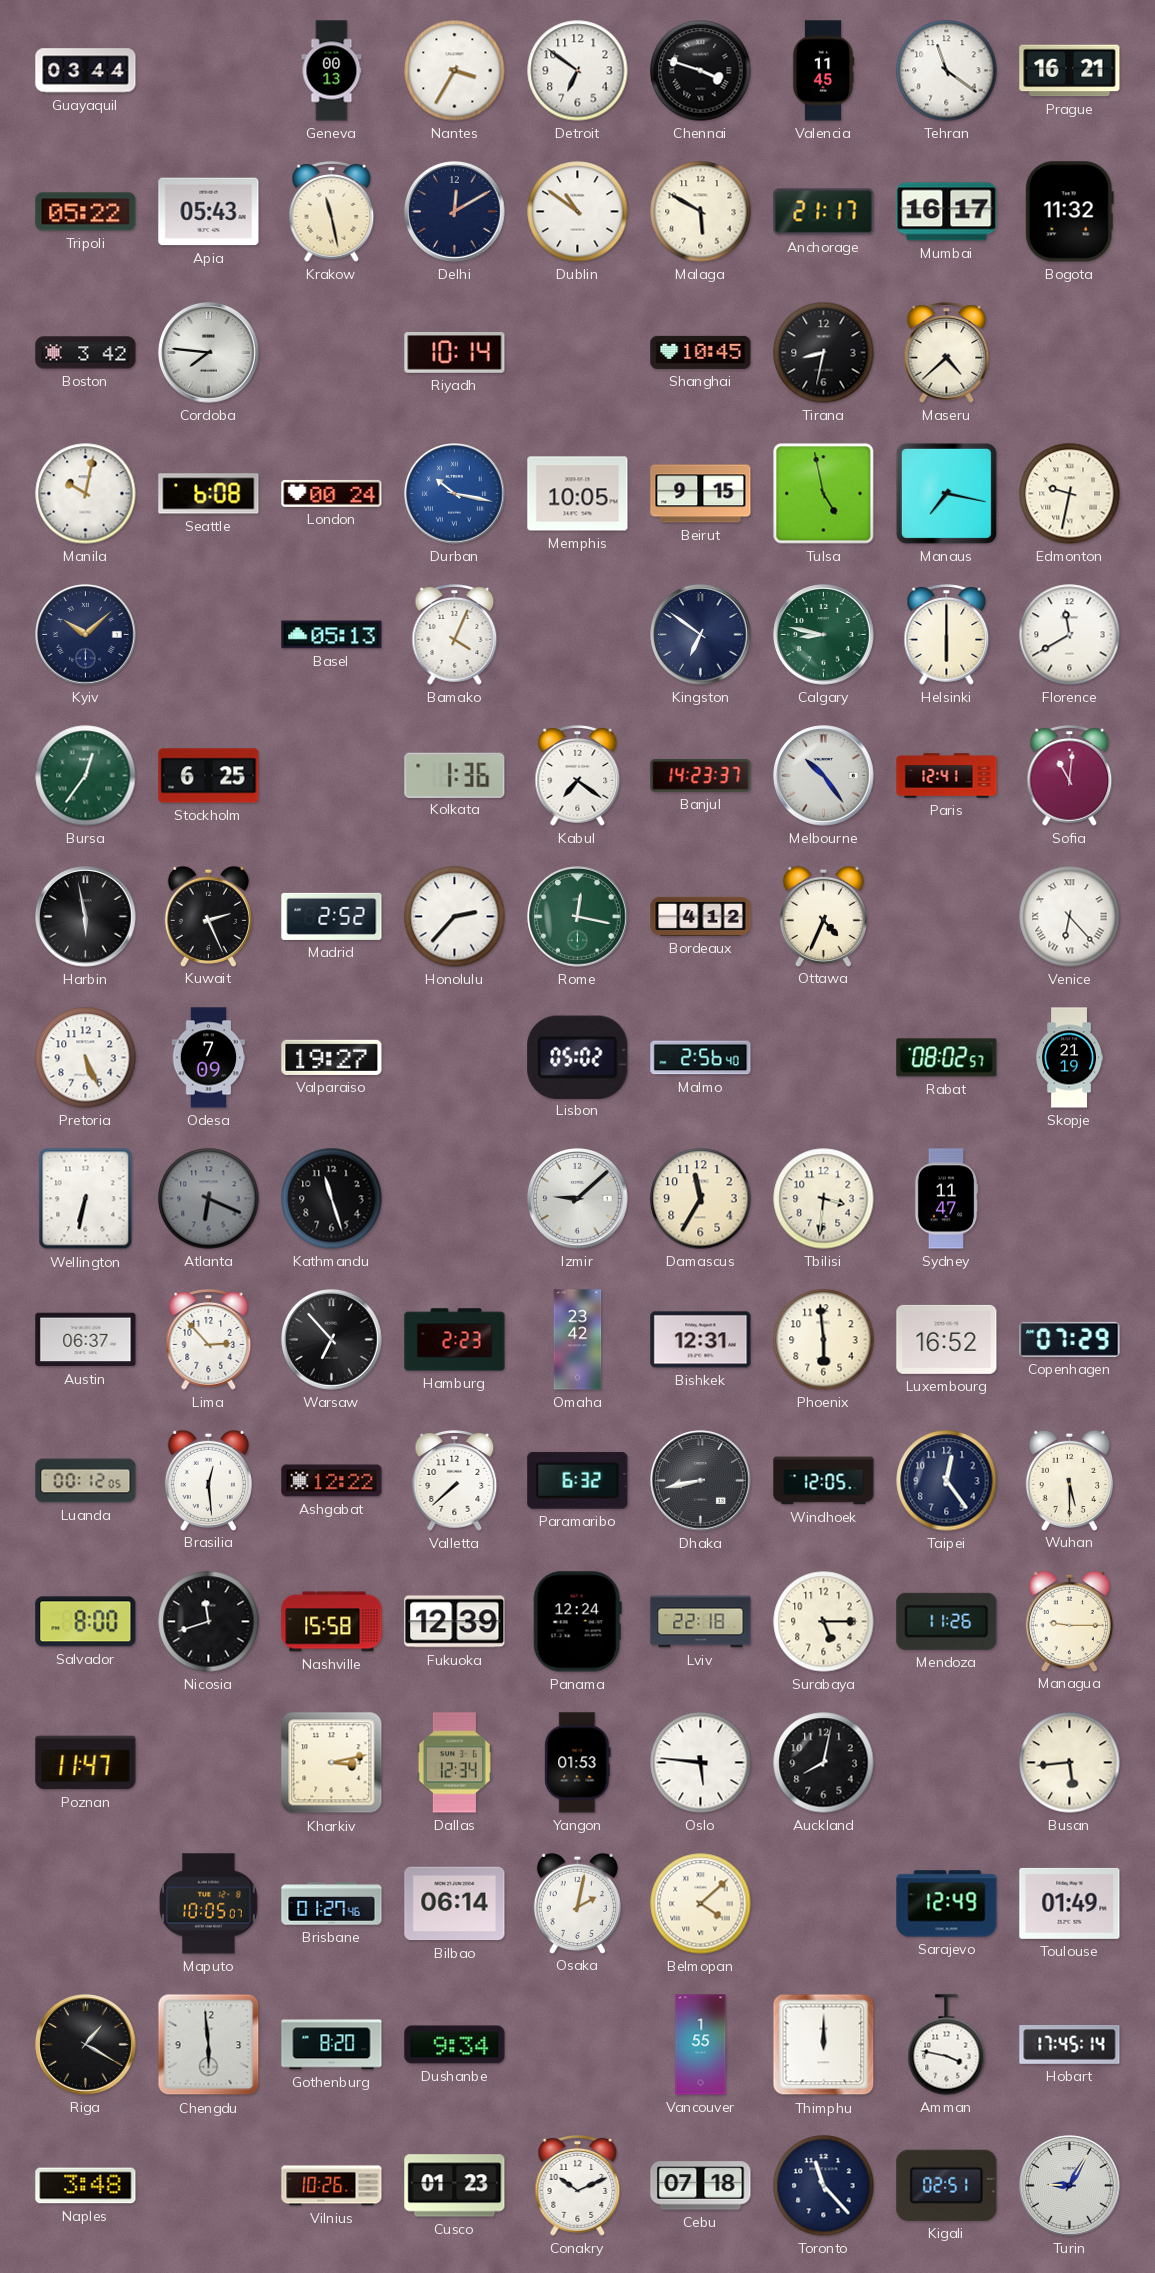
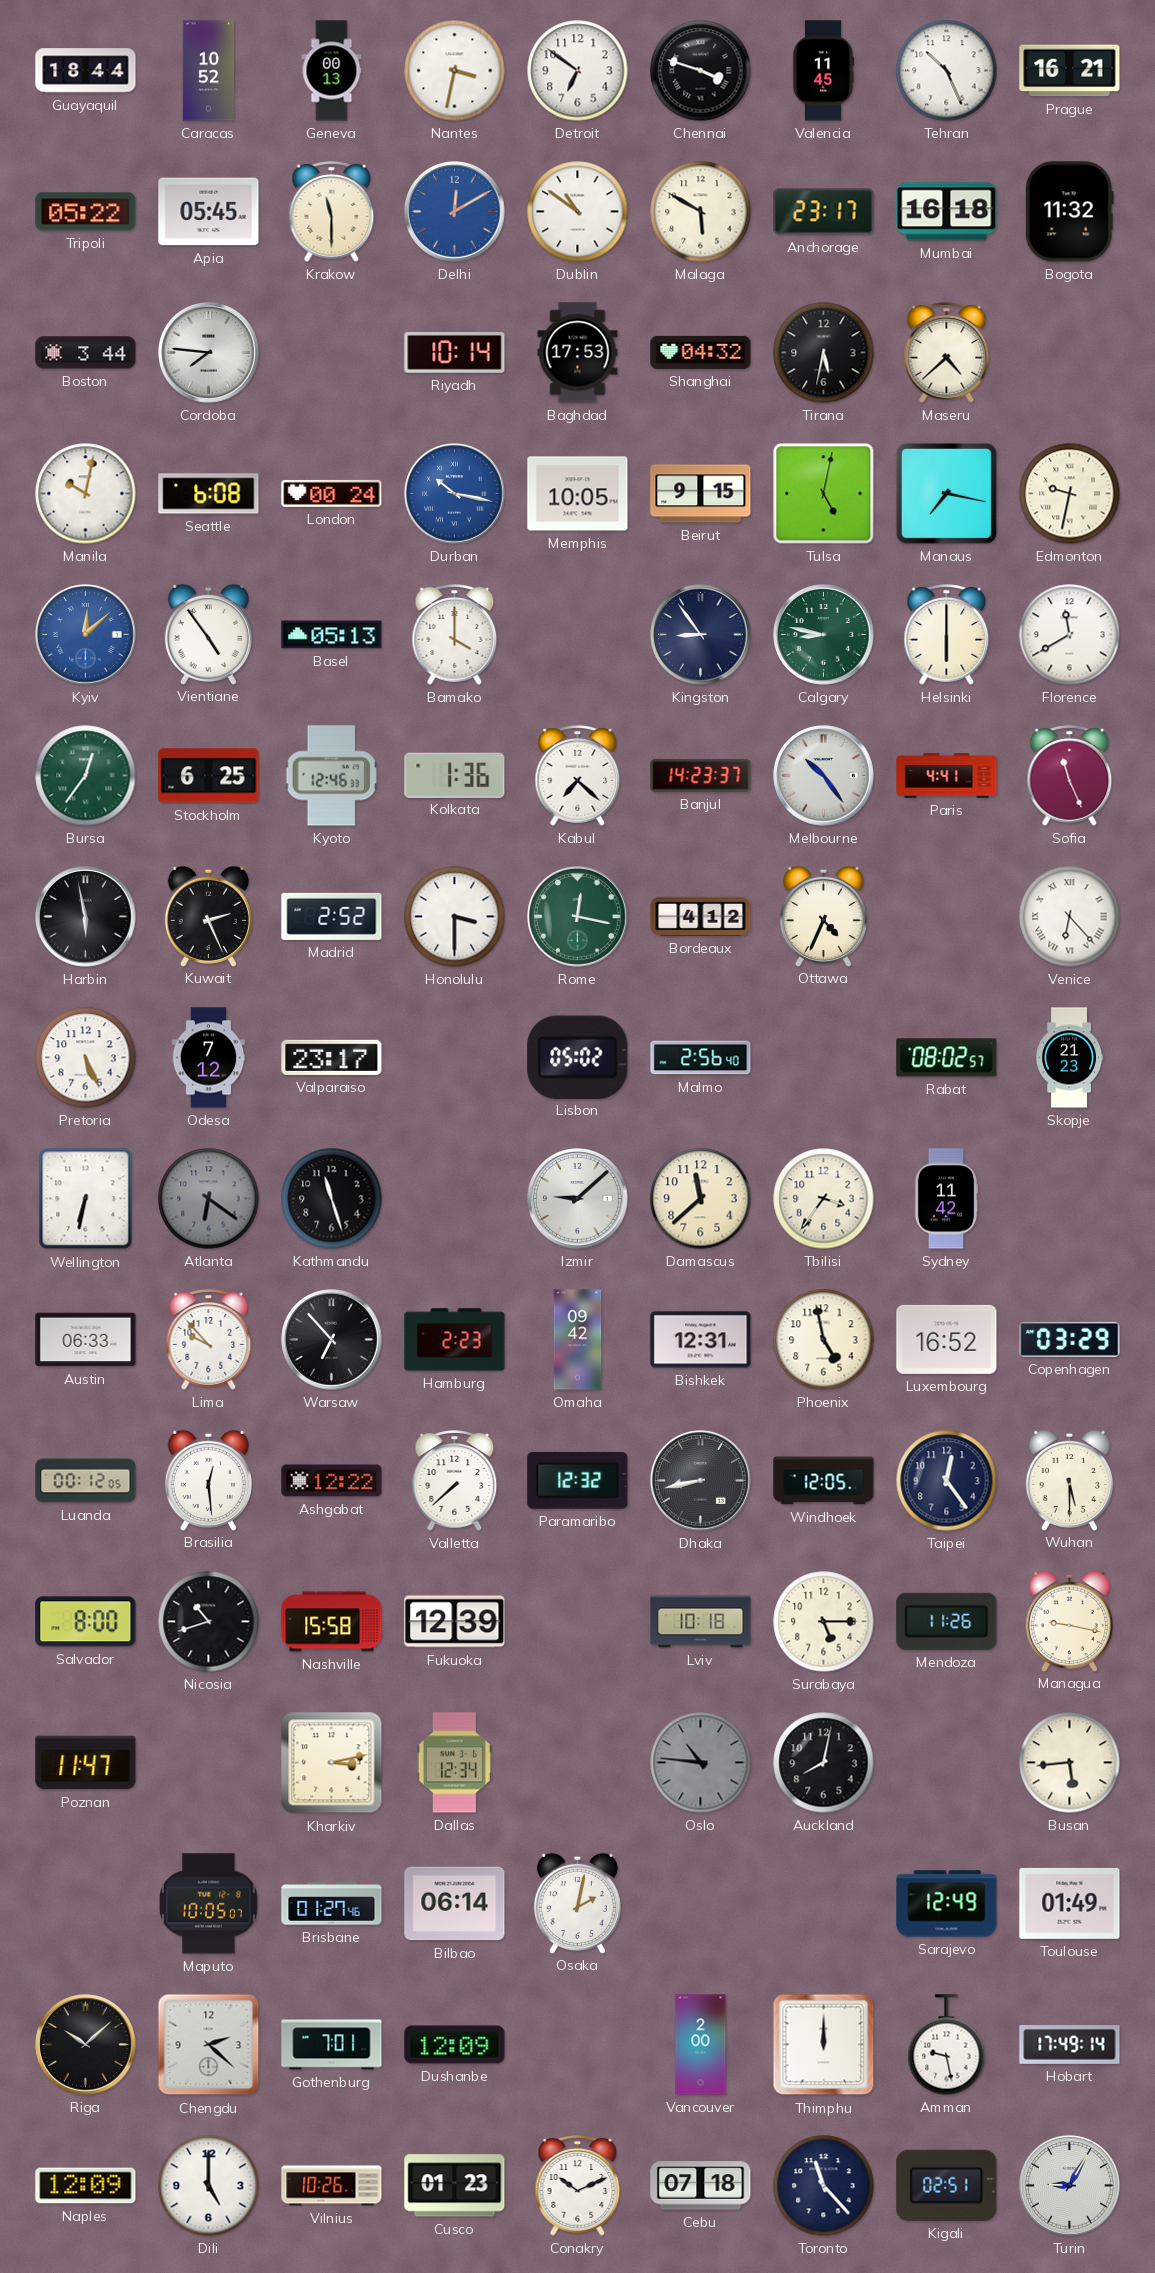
Guayaquil: 03:44 -> 18:44
Caracas: none -> 10:52
Nantes: 3:35 -> 3:32
Tehran: 11:21 -> 10:26
Apia: 05:43 -> 05:45
Krakow: 11:28 -> 11:30
Delhi dial: navy -> blue
Anchorage: 21:17 -> 23:17
Mumbai: 16:17 -> 16:18
Boston: 3:42 -> 3:44
Baghdad: none -> 17:53
Shanghai: 10:45 -> 04:32
Tirana: 8:32 -> 5:32
Tulsa: 4:58 -> 5:02
Kyiv: 10:08 -> 12:08
Kyiv dial: navy -> blue
Vientiane: none -> 4:54
Bamako: 4:04 -> 4:00
Kingston: 6:51 -> 8:54
Kyoto: none -> 12:46
Kabul: 7:21 -> 7:22
Paris: 12:41 -> 4:41
Sofia: 11:01 -> 11:26
Honolulu: 2:37 -> 3:30
Odesa: 7:09 -> 7:12
Valparaiso: 19:27 -> 23:17
Skopje: 21:19 -> 21:23
Atlanta: 6:19 -> 6:21
Damascus: 11:35 -> 11:38
Tbilisi: 3:31 -> 3:36
Sydney: 11:47 -> 11:42
Austin: 06:37 -> 06:33
Lima: 2:53 -> 9:53
Omaha: 23:42 -> 09:42
Phoenix: 5:59 -> 4:58
Copenhagen: 07:29 -> 03:29
Paramaribo: 6:32 -> 12:32
Nicosia: 11:42 -> 10:42
Panama: 12:24 -> none
Lviv: 22:18 -> 10:18
Managua: 9:15 -> 9:17
Yangon: 01:53 -> none
Oslo: 5:46 -> 10:46
Oslo dial: white -> grey
Belmopan: 4:08 -> none
Riga: 1:20 -> 10:08
Chengdu: 5:59 -> 2:22
Gothenburg: 8:20 -> 7:01
Dushanbe: 9:34 -> 12:09
Vancouver: 1:55 -> 2:00
Amman: 3:47 -> 9:28
Hobart: 17:45 -> 17:49
Naples: 3:48 -> 12:09
Dili: none -> 5:00
